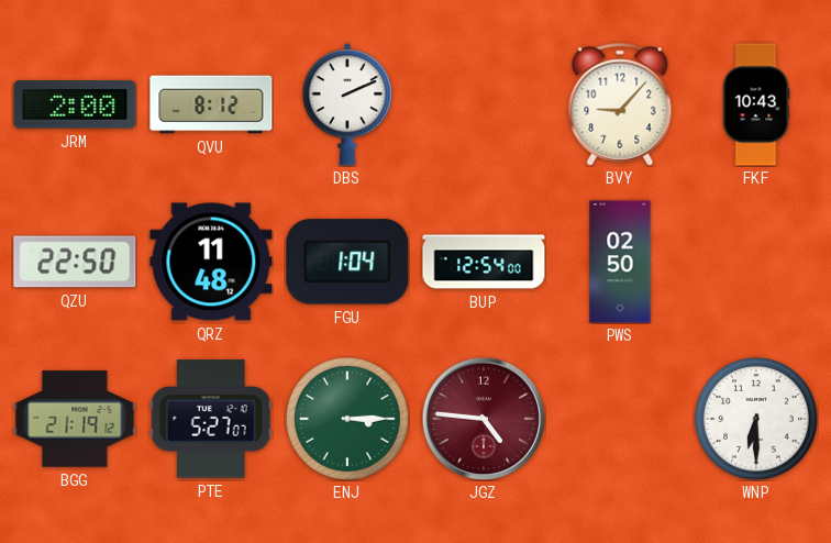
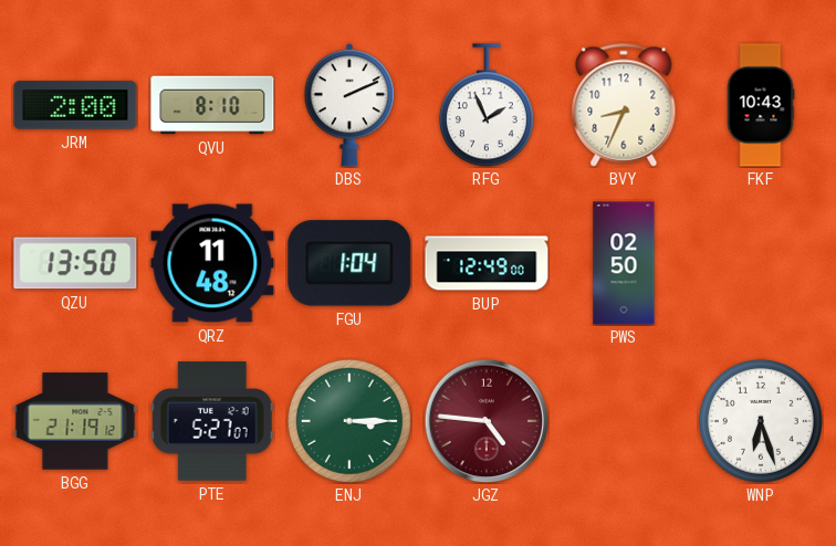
QVU: 8:12 -> 8:10
RFG: none -> 1:56
BVY: 9:07 -> 8:34
QZU: 22:50 -> 13:50
BUP: 12:54 -> 12:49
WNP: 6:30 -> 6:27
